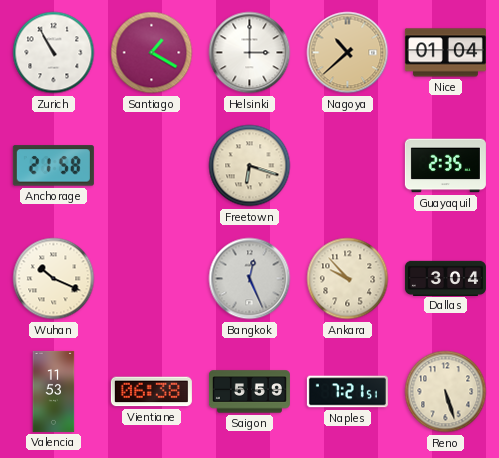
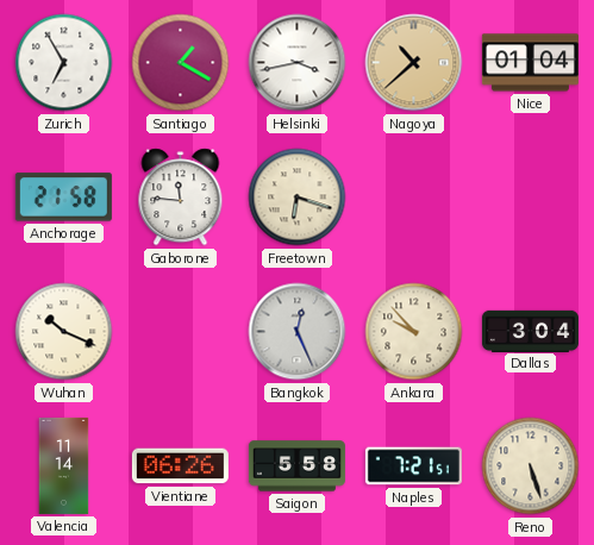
Zurich: 10:55 -> 6:55
Helsinki: 3:00 -> 3:43
Gaborone: none -> 11:46
Guayaquil: 2:35 -> none
Valencia: 11:53 -> 11:14
Vientiane: 06:38 -> 06:26
Saigon: 5:59 -> 5:58
